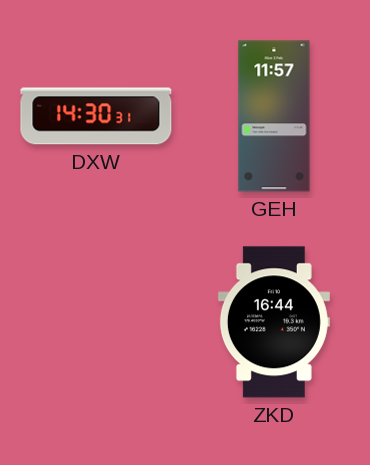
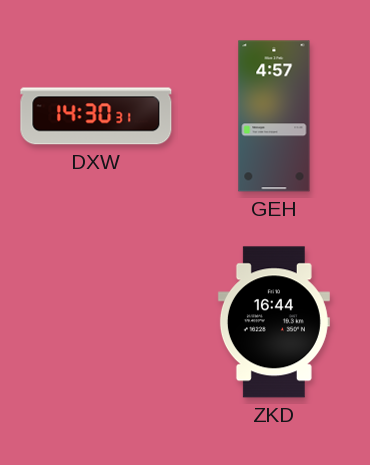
GEH: 11:57 -> 4:57
